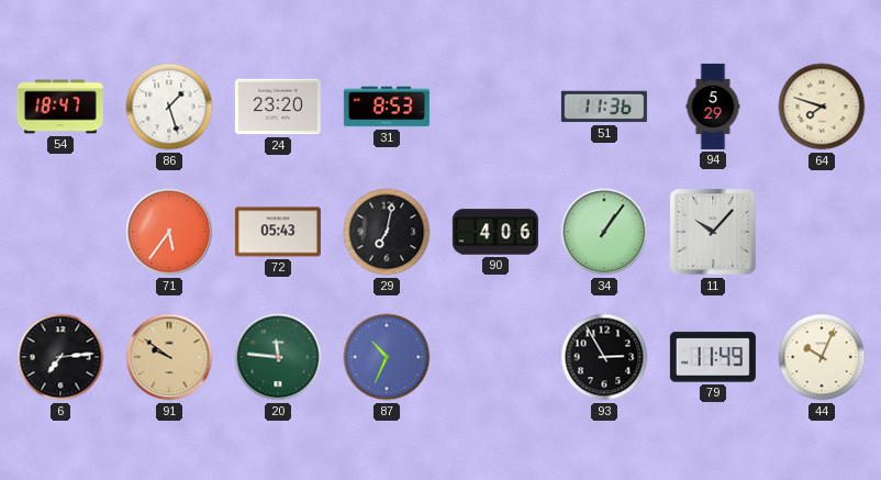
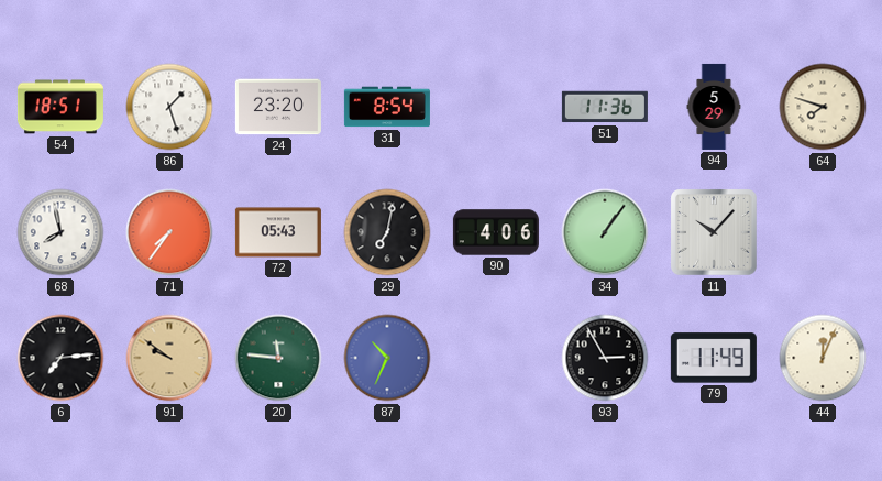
54: 18:47 -> 18:51
31: 8:53 -> 8:54
68: none -> 7:58
71: 5:36 -> 7:36
44: 10:04 -> 12:04
